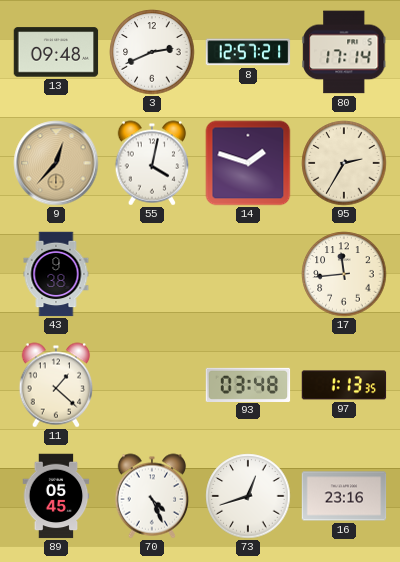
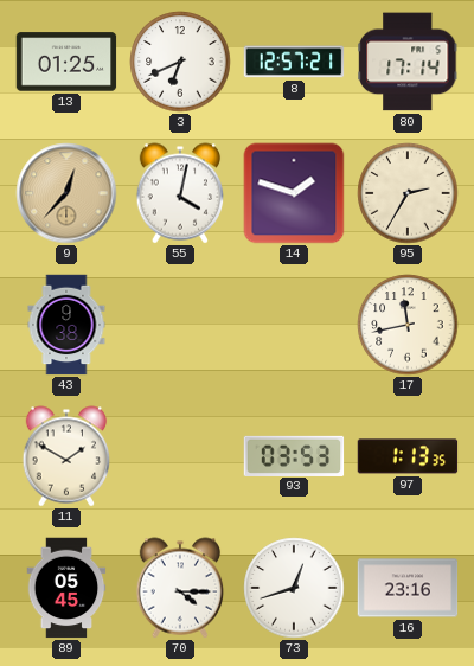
13: 09:48 -> 01:25
3: 2:41 -> 6:41
17: 11:44 -> 11:43
11: 1:22 -> 1:50
93: 03:48 -> 03:53
70: 4:26 -> 4:15
